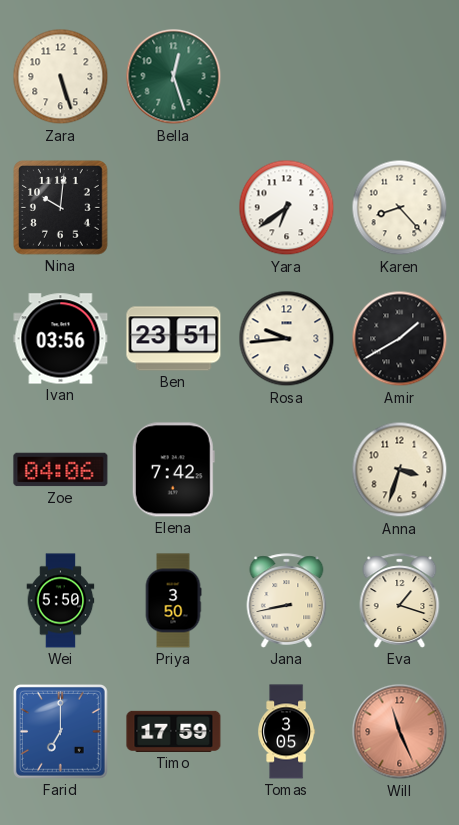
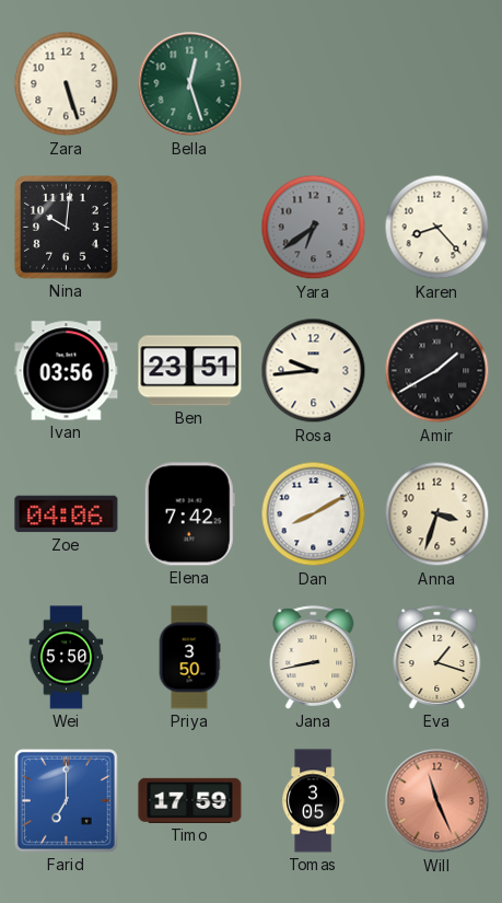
Yara dial: white -> grey
Dan: none -> 8:10
